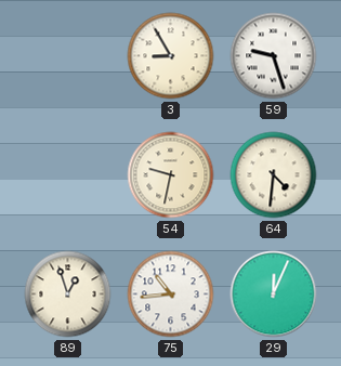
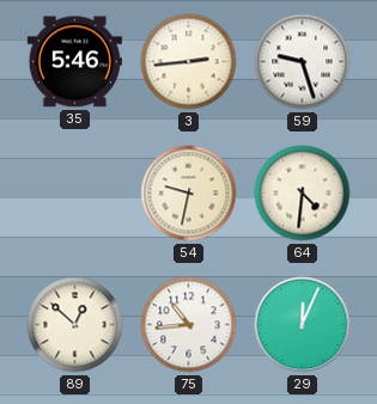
35: none -> 5:46
3: 8:55 -> 2:44
89: 12:57 -> 12:52
